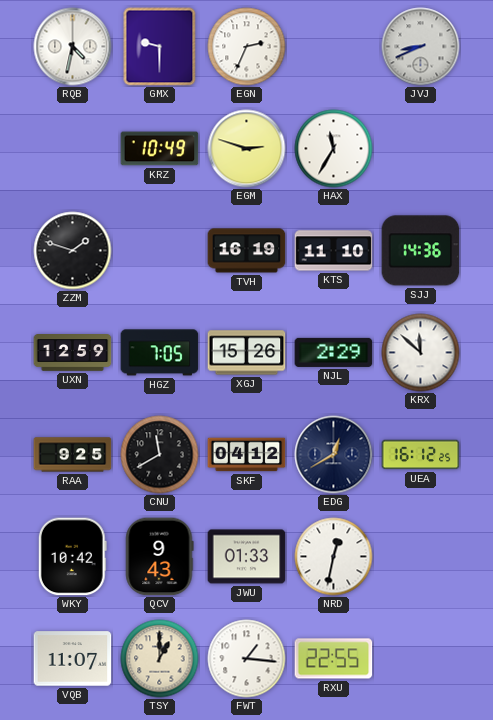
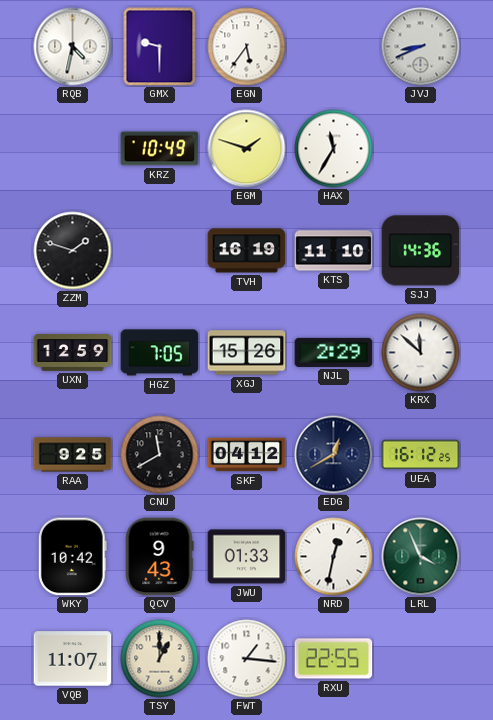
EGN: 2:34 -> 5:36
EGM: 2:48 -> 1:48
LRL: none -> 3:56
